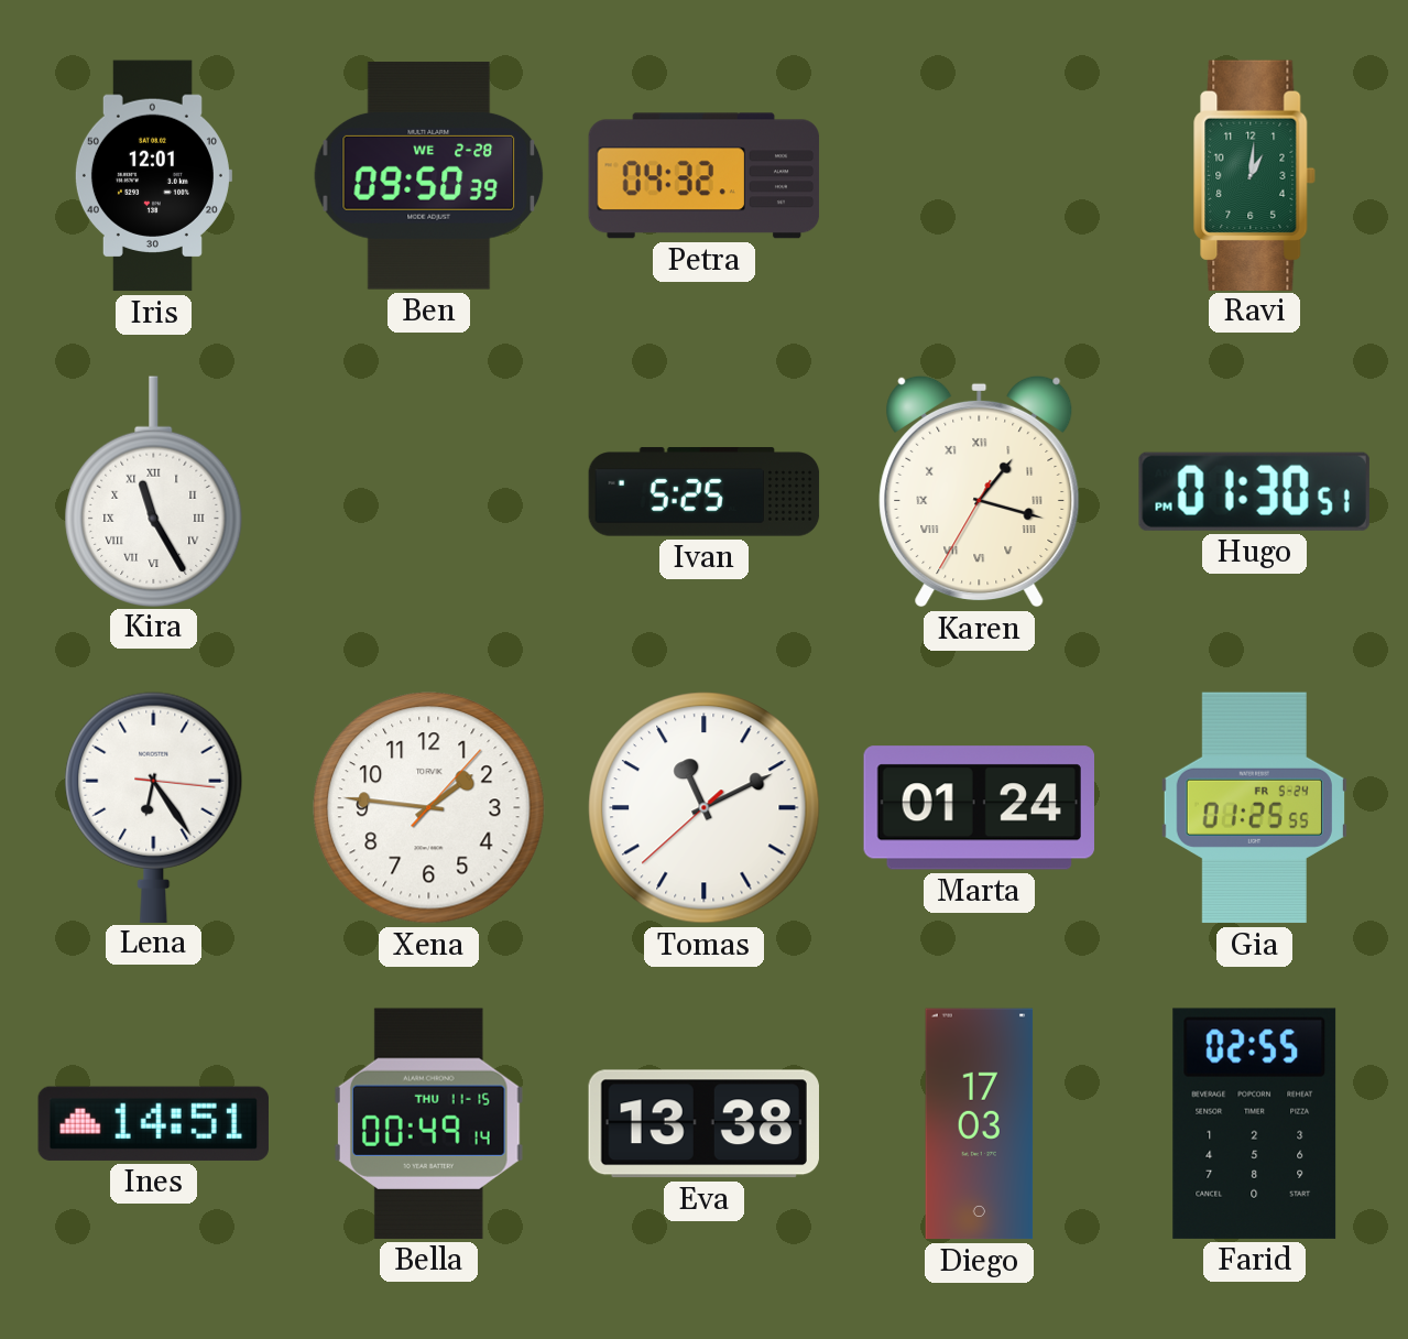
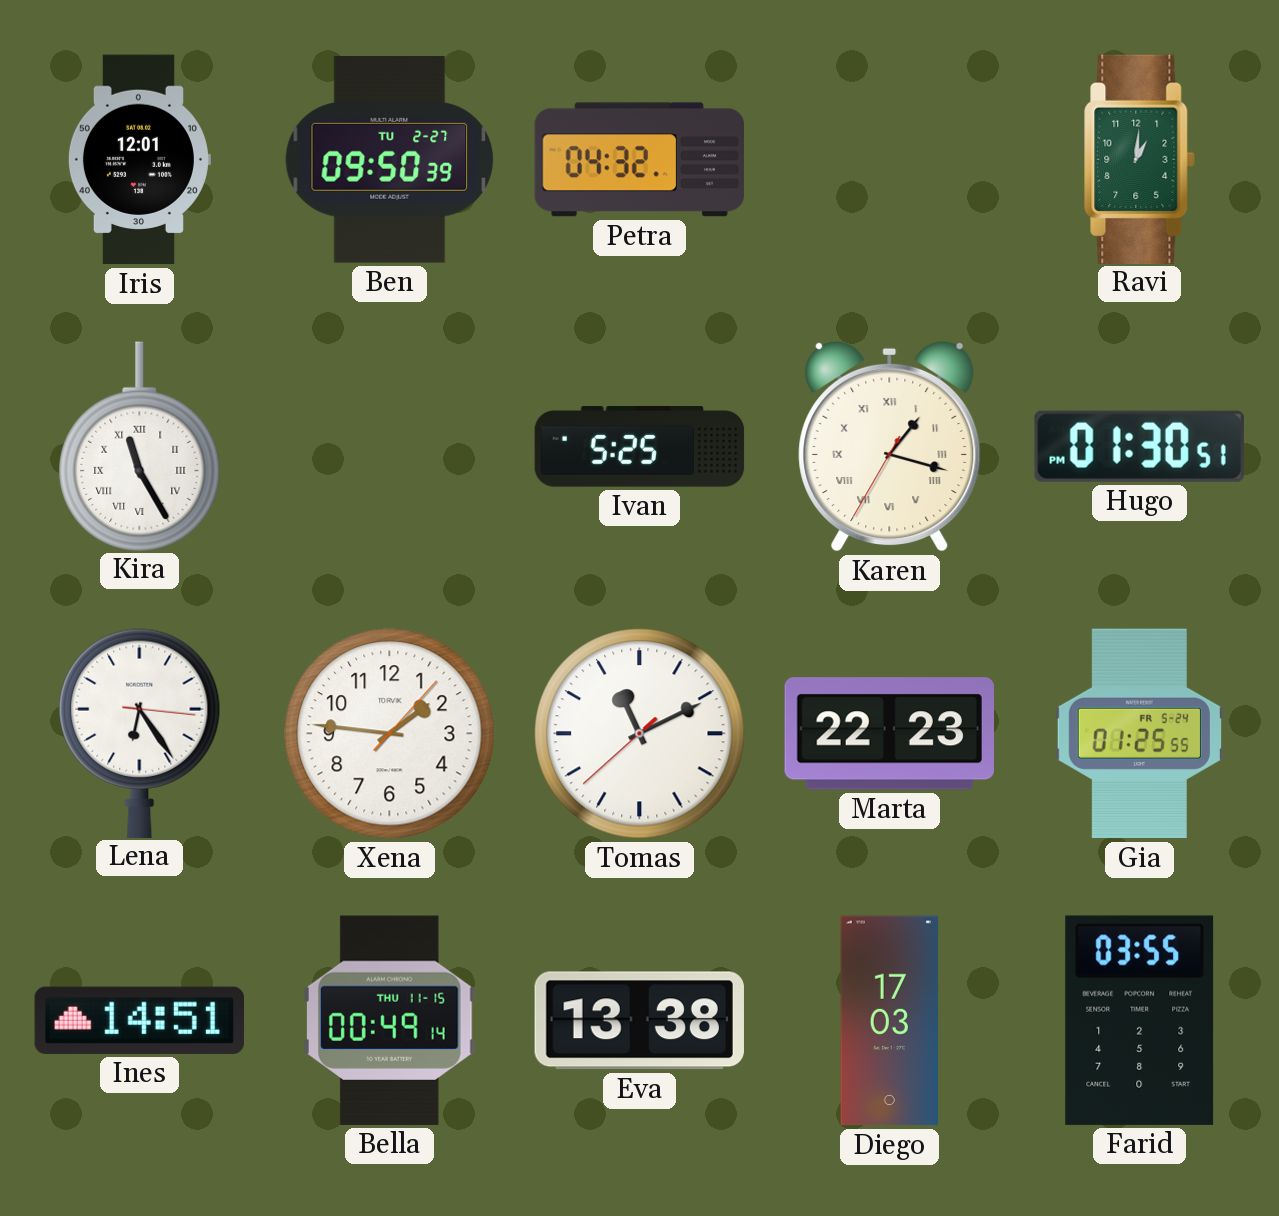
Ben date: WE 2-28 -> TU 2-27
Marta: 01:24 -> 22:23
Farid: 02:55 -> 03:55
